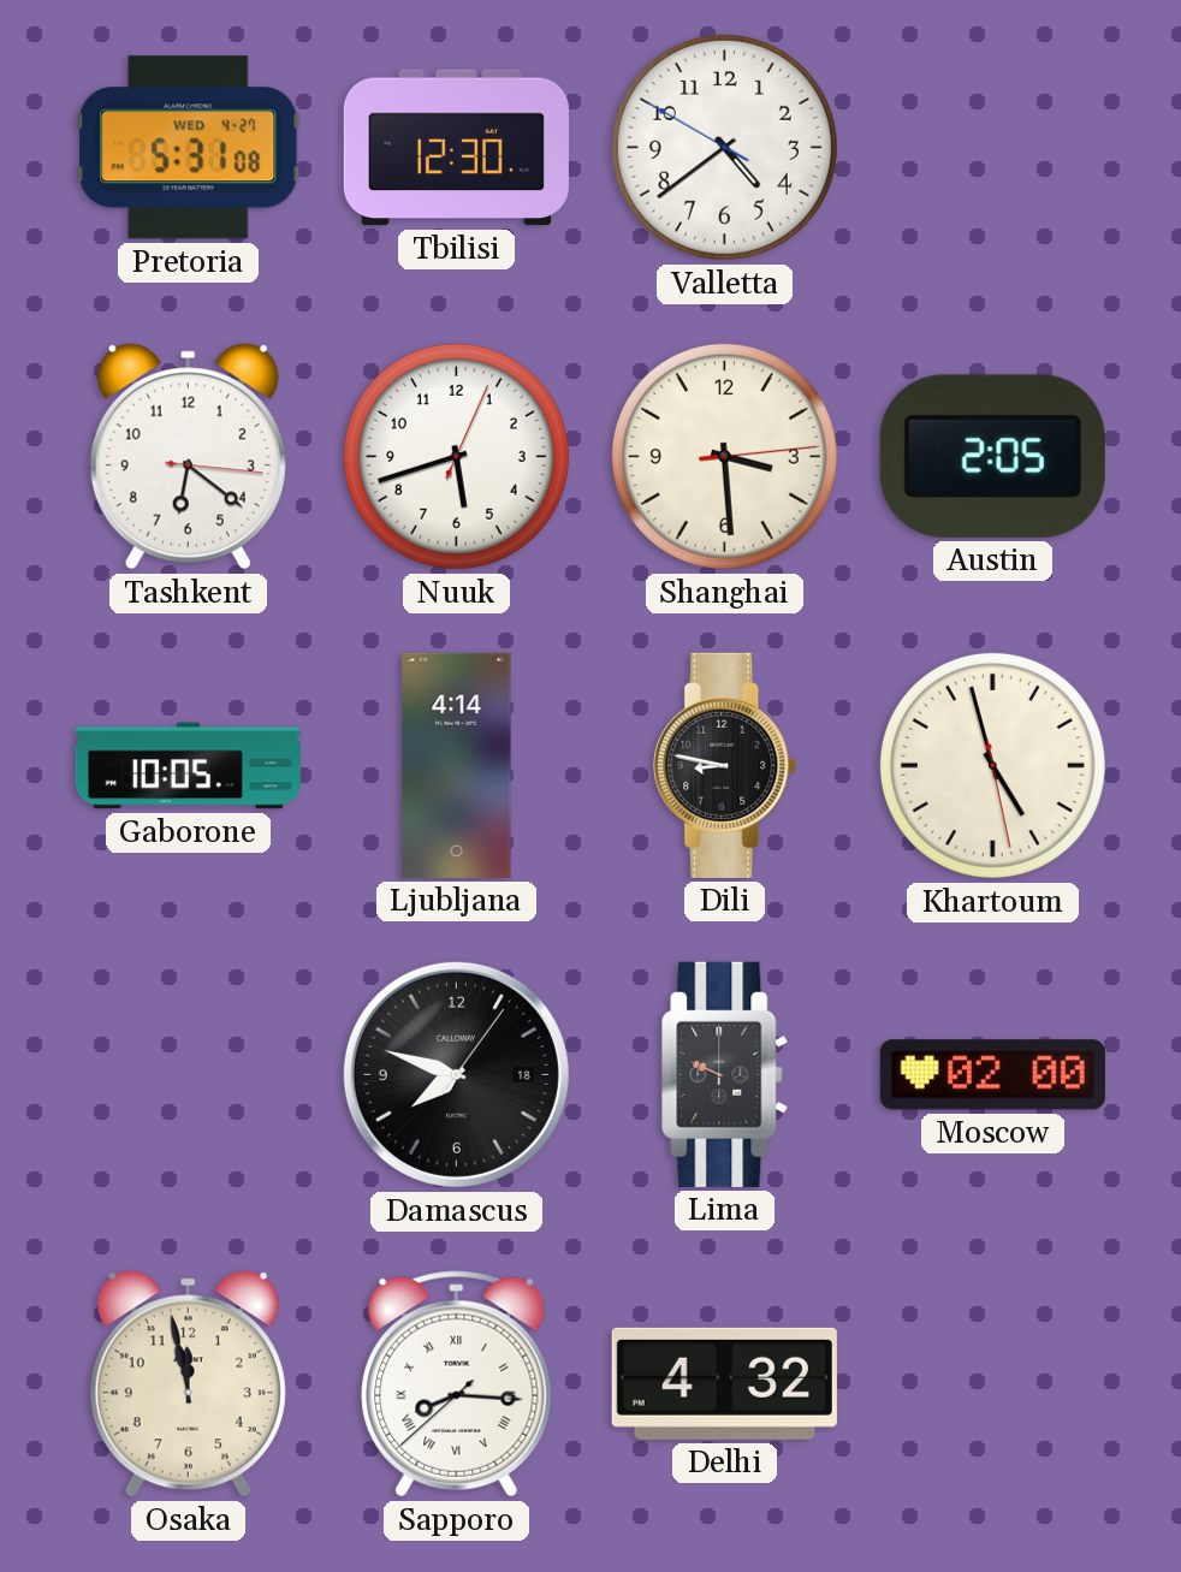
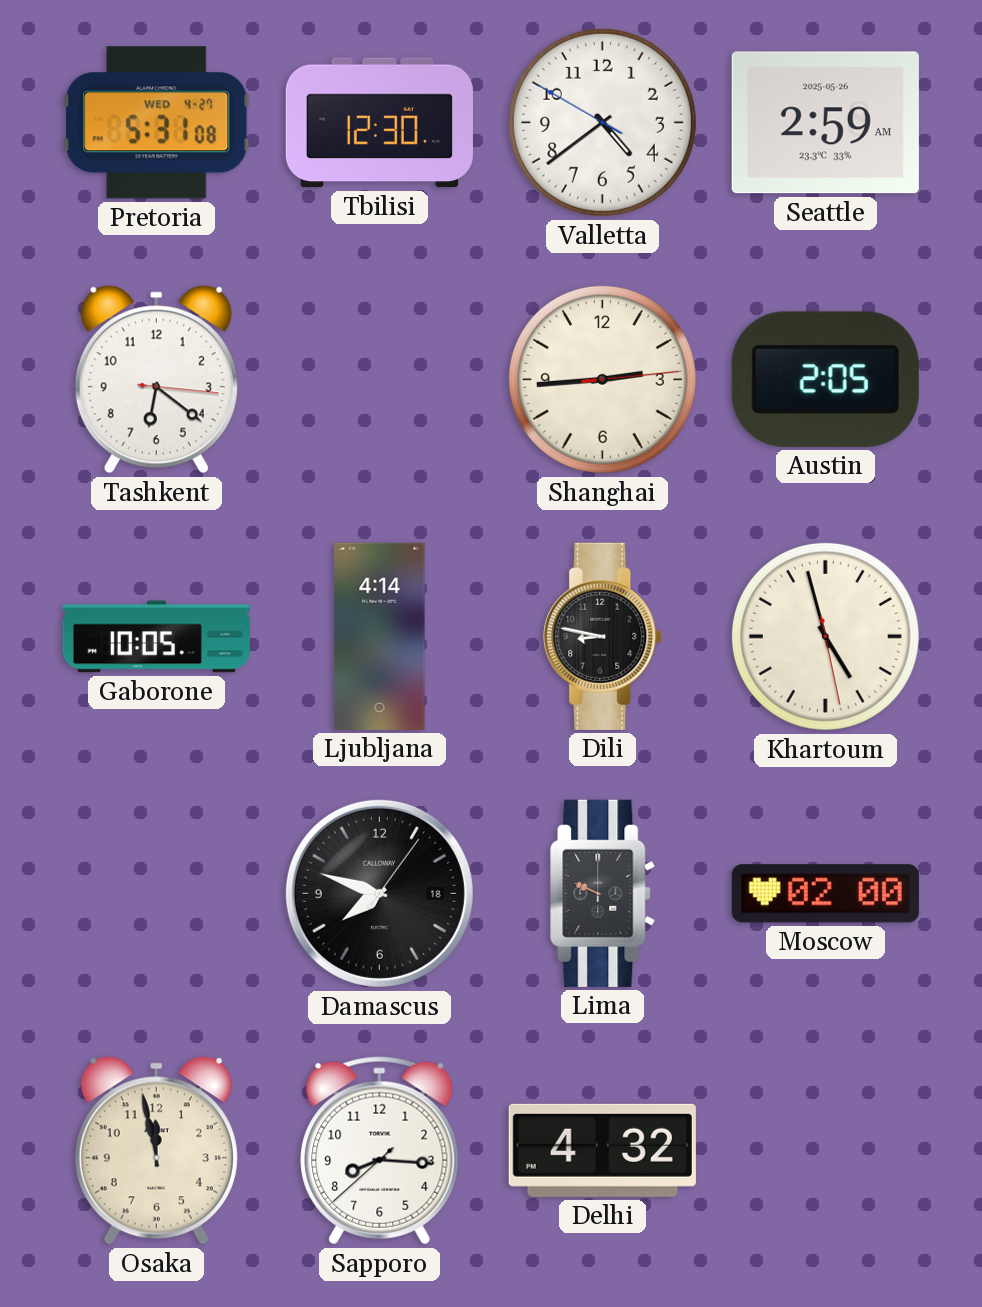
Seattle: none -> 2:59
Nuuk: 5:42 -> none
Shanghai: 3:29 -> 2:44
Sapporo numerals: Roman -> Arabic
